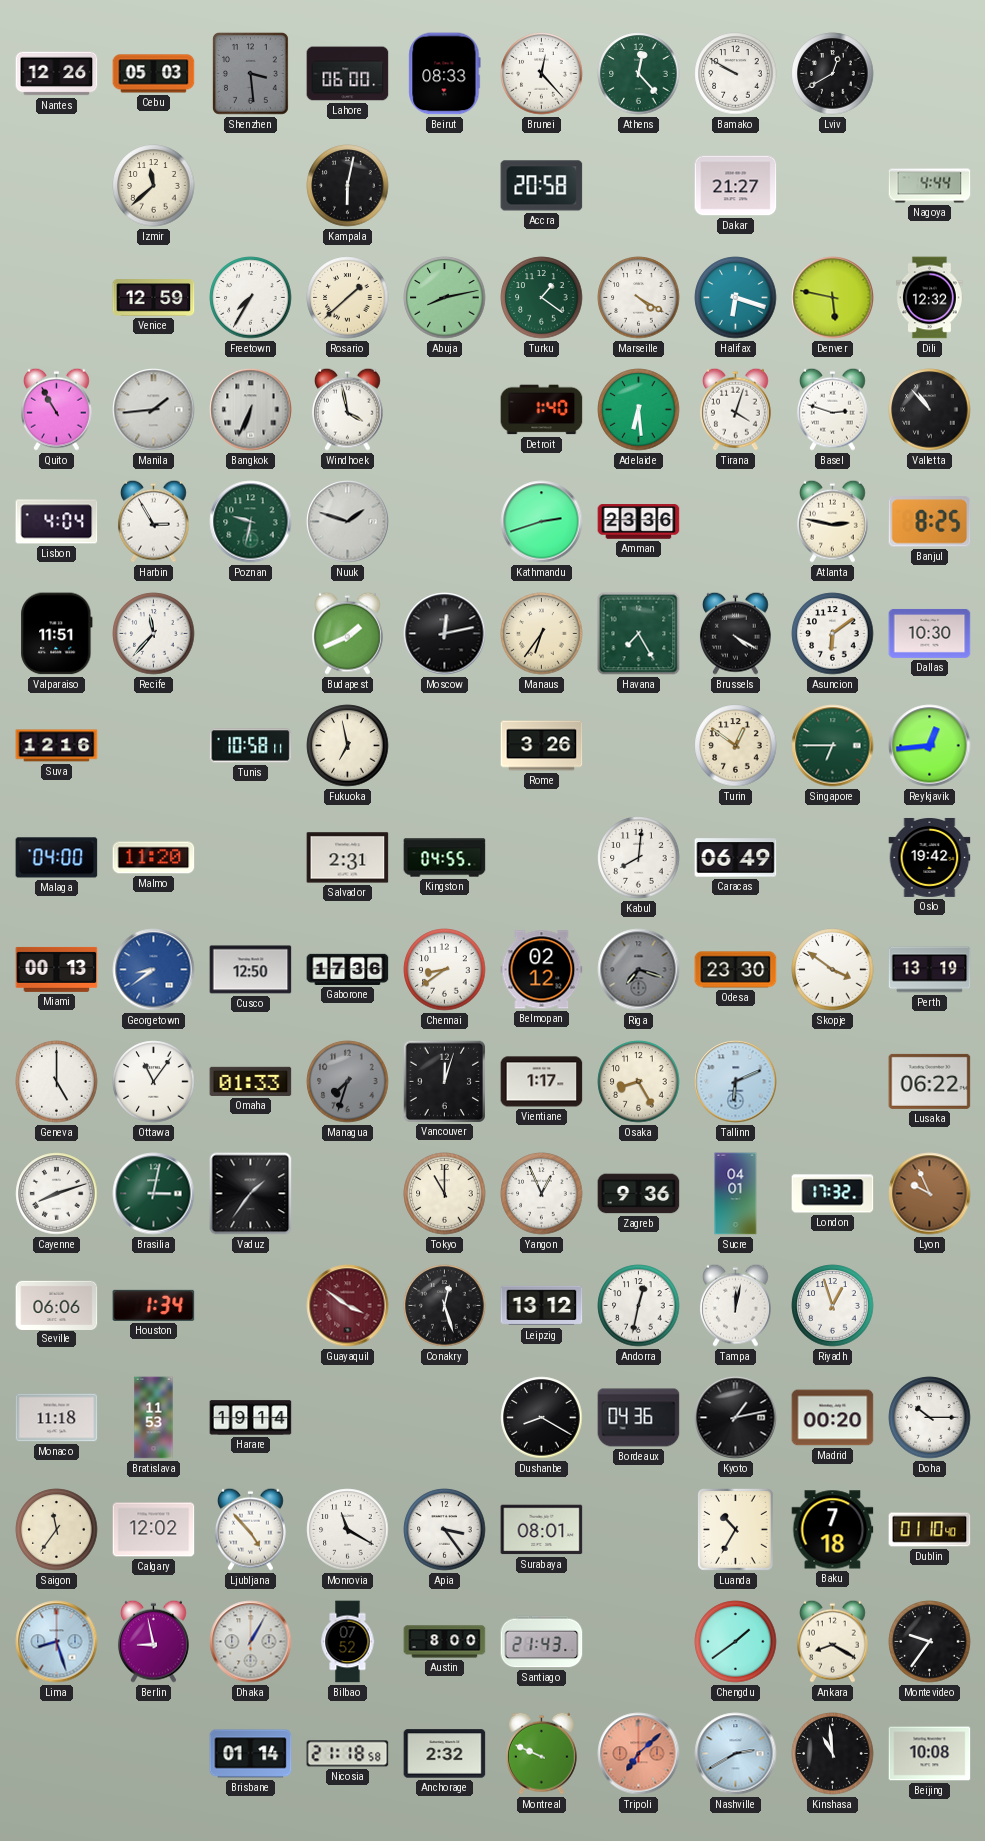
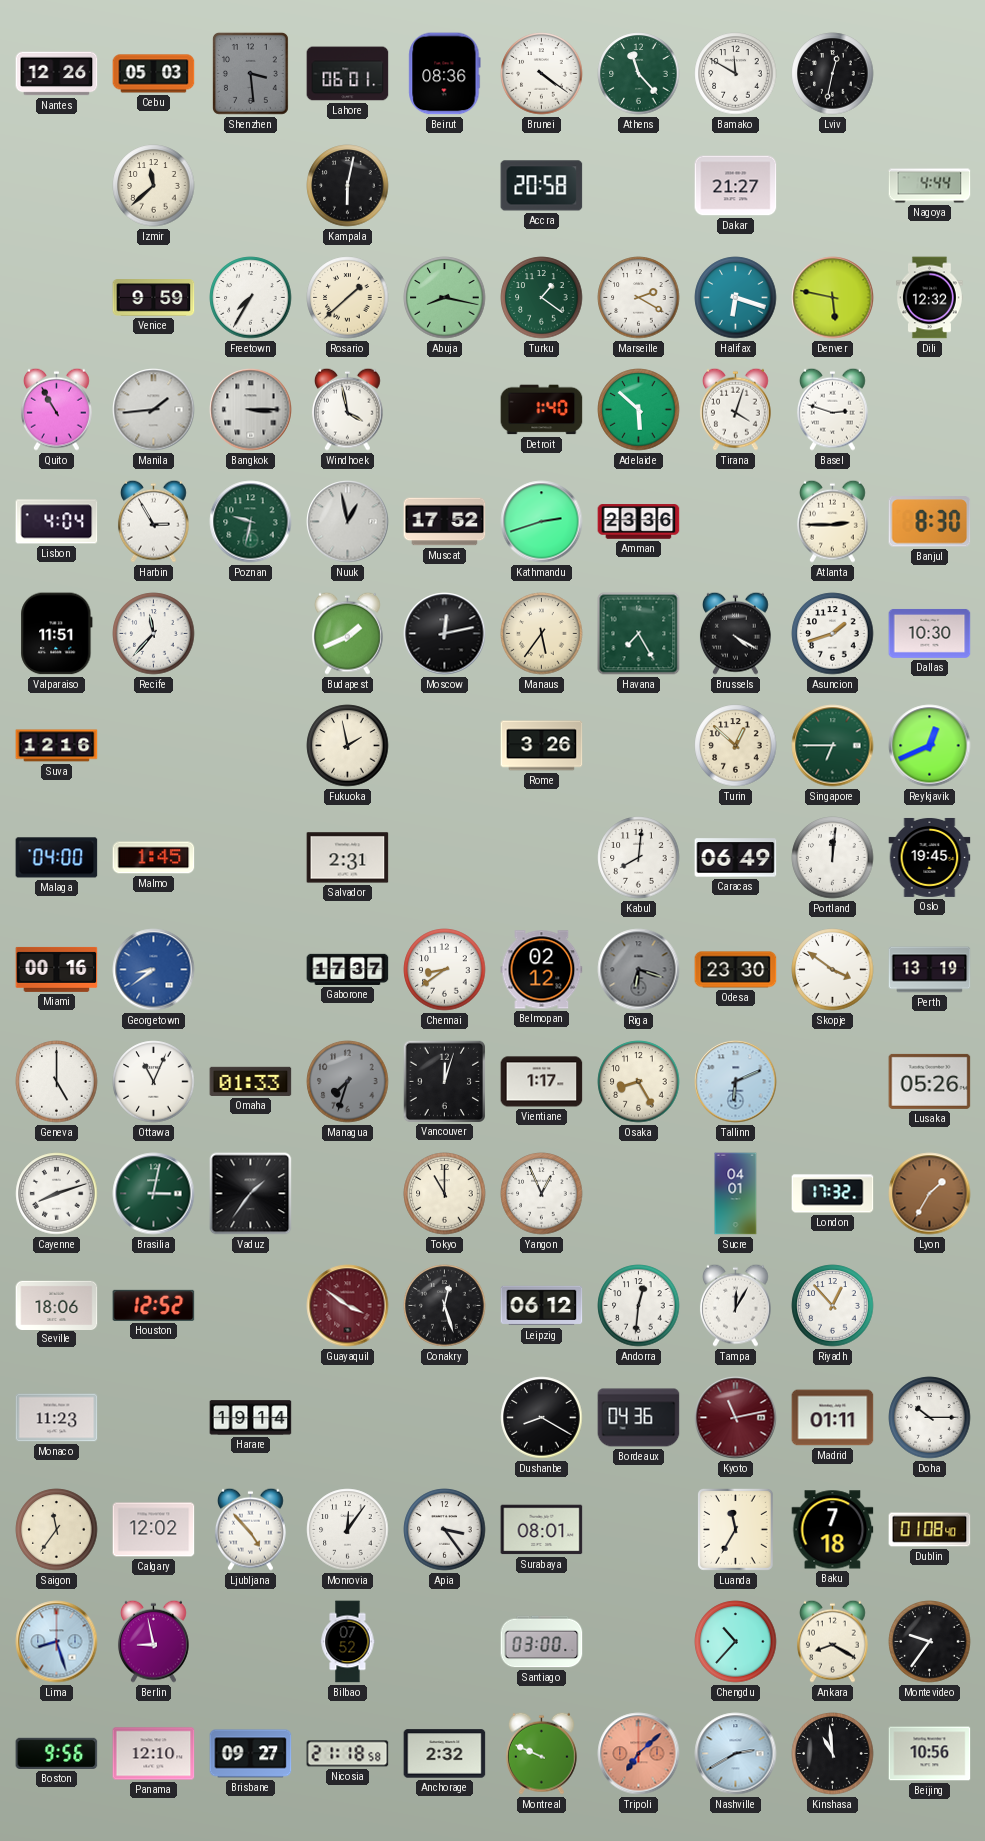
Lahore: 06:00 -> 06:01
Beirut: 08:33 -> 08:36
Brunei: 12:23 -> 4:21
Athens: 12:23 -> 11:23
Bamako: 9:50 -> 11:50
Lviv: 12:40 -> 12:32
Venice: 12:59 -> 9:59
Abuja: 8:13 -> 8:17
Marseille: 4:20 -> 2:20
Bangkok: 6:34 -> 3:15
Adelaide: 6:29 -> 5:52
Valletta: 10:53 -> none
Nuuk: 1:48 -> 12:58
Muscat: none -> 17:52
Atlanta: 2:47 -> 2:45
Banjul: 8:25 -> 8:30
Manaus: 6:36 -> 5:36
Asuncion: 6:09 -> 1:42
Tunis: 10:58 -> none
Fukuoka: 6:58 -> 1:58
Turin: 12:51 -> 12:52
Reykjavik: 12:44 -> 12:41
Malmo: 11:20 -> 1:45
Kingston: 04:55 -> none
Portland: none -> 12:01
Oslo: 19:42 -> 19:45
Miami: 00:13 -> 00:16
Cusco: 12:50 -> none
Gaborone: 17:36 -> 17:37
Riga: 7:18 -> 6:18
Ottawa: 11:06 -> 11:04
Lusaka: 06:22 -> 05:26
Zagreb: 9:36 -> none
Lyon: 9:56 -> 1:35
Seville: 06:06 -> 18:06
Houston: 1:34 -> 12:52
Leipzig: 13:12 -> 06:12
Andorra: 12:32 -> 12:31
Tampa: 12:02 -> 12:05
Riyadh: 12:57 -> 12:53
Monaco: 11:18 -> 11:23
Bratislava: 11:53 -> none
Kyoto: 1:13 -> 11:13
Kyoto dial: black -> burgundy
Madrid: 00:20 -> 01:11
Monrovia: 11:20 -> 12:06
Luanda: 10:35 -> 11:35
Dublin: 01:10 -> 01:08
Dhaka: 1:05 -> none
Austin: 8:00 -> none
Santiago: 21:43 -> 03:00
Chengdu: 1:39 -> 10:37
Boston: none -> 9:56
Panama: none -> 12:10
Brisbane: 01:14 -> 09:27
Beijing: 10:08 -> 10:56
